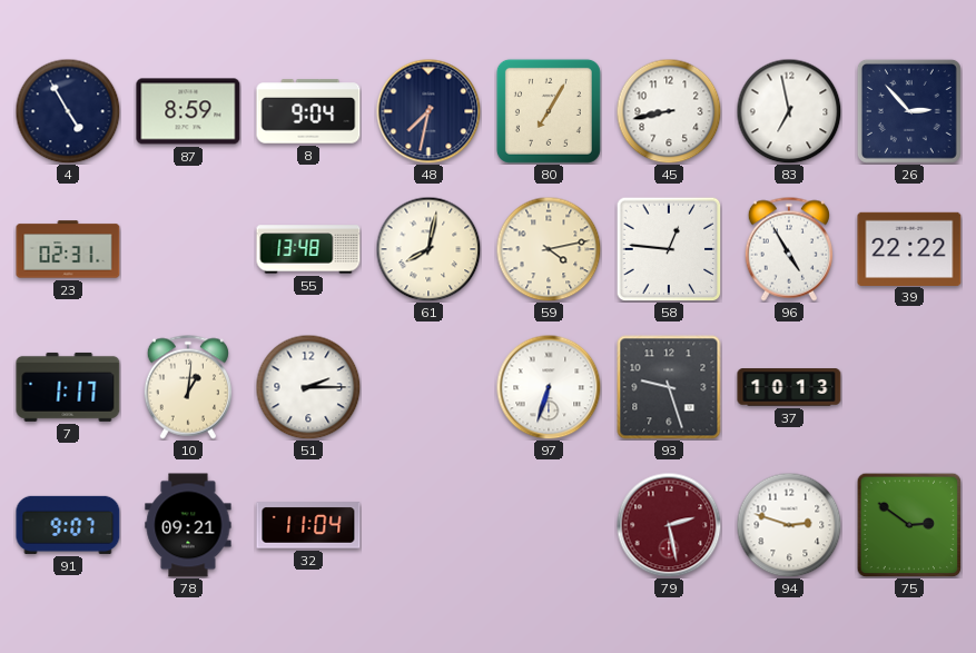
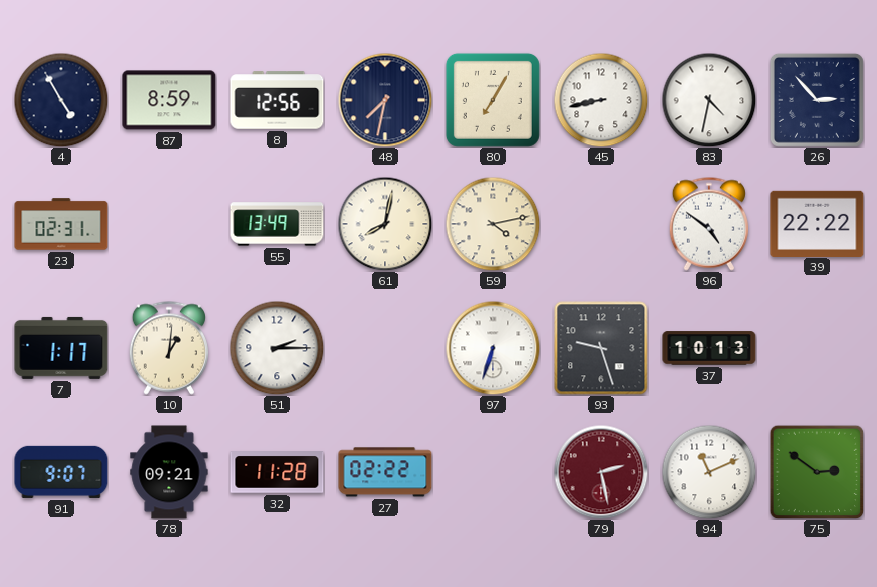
8: 9:04 -> 12:56
83: 6:58 -> 4:32
55: 13:48 -> 13:49
58: 12:46 -> none
96: 4:55 -> 4:51
32: 11:04 -> 11:28
27: none -> 02:22
94: 2:48 -> 11:11
